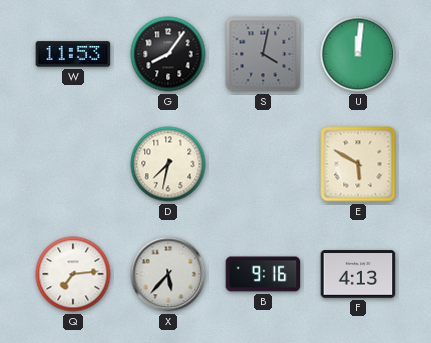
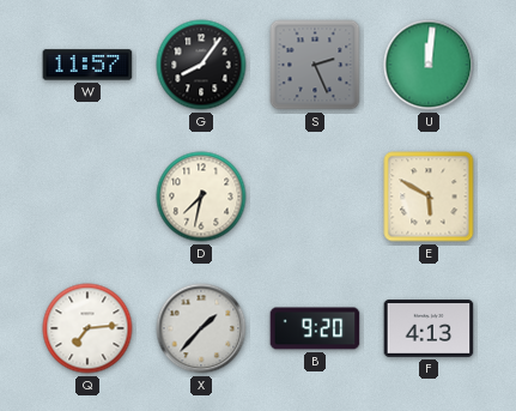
W: 11:53 -> 11:57
S: 4:02 -> 2:26
X: 5:37 -> 1:37
B: 9:16 -> 9:20
